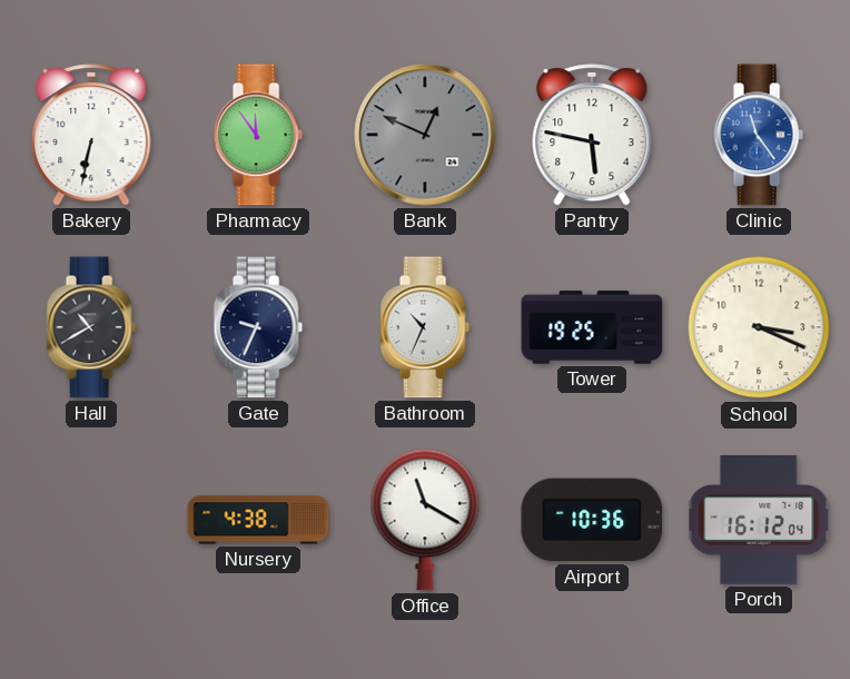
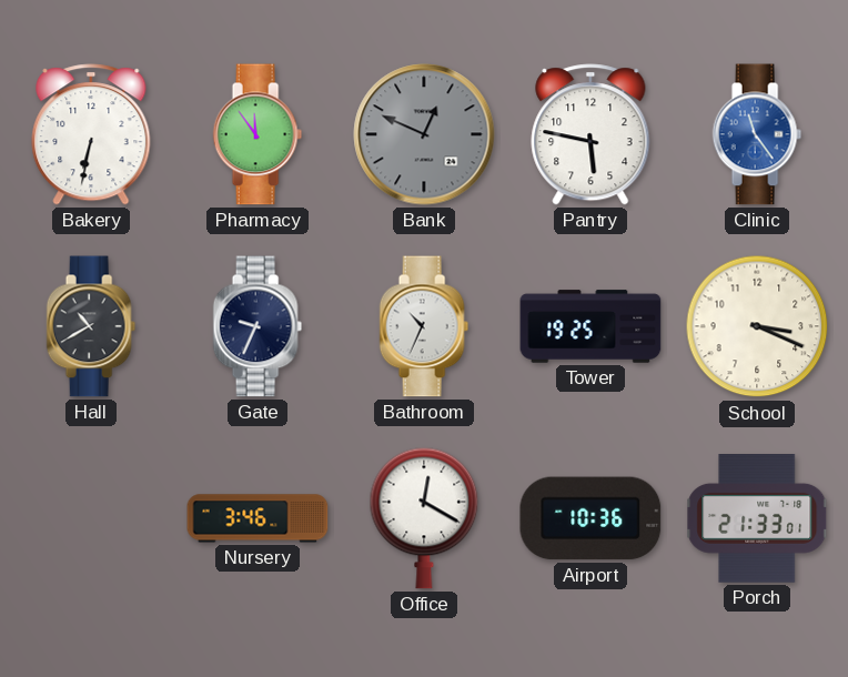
Nursery: 4:38 -> 3:46
Office: 11:20 -> 12:20
Porch: 16:12 -> 21:33
